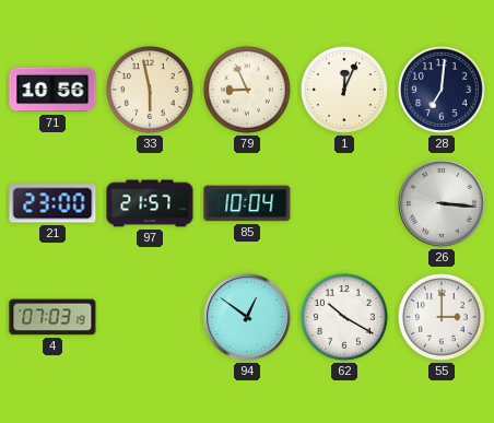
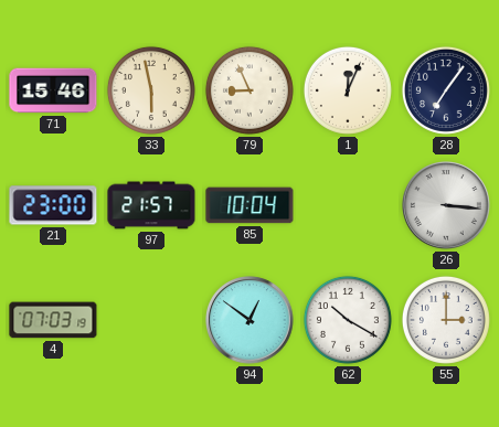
71: 10:56 -> 15:46
28: 7:01 -> 7:06
